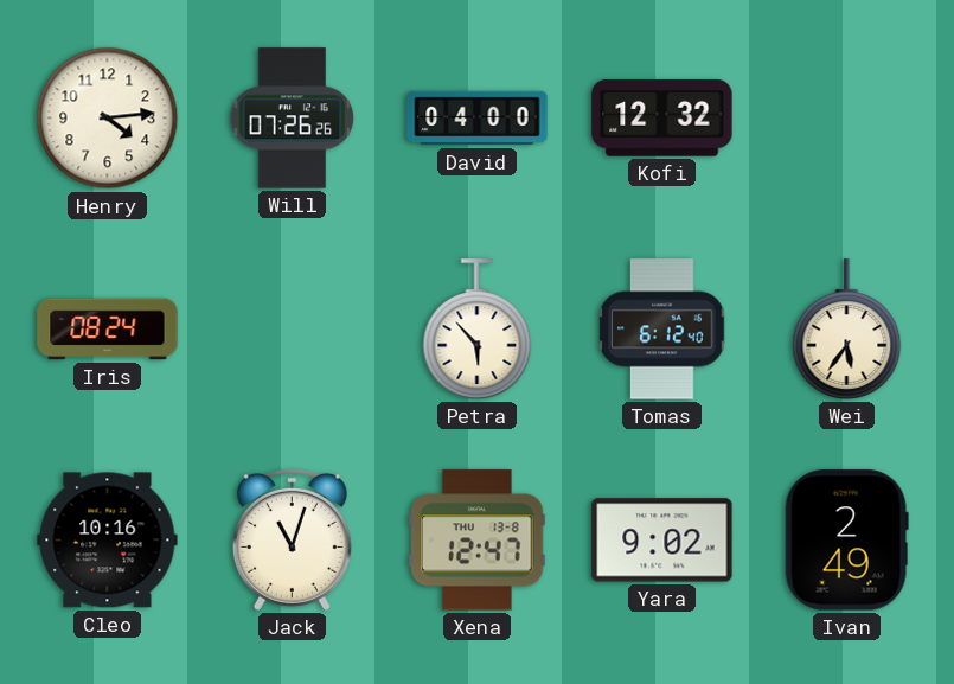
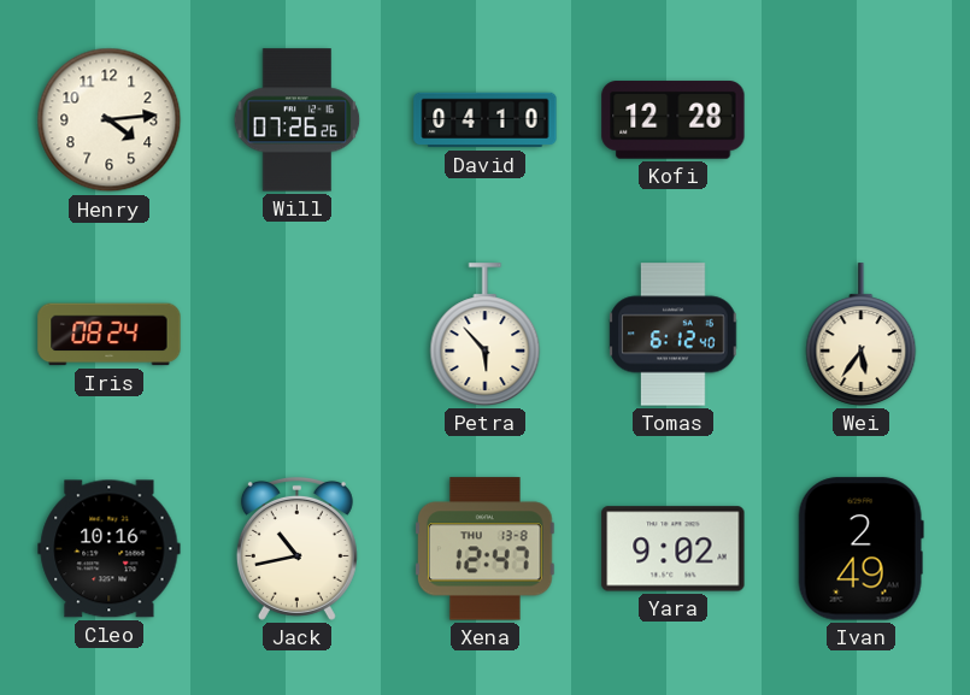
David: 04:00 -> 04:10
Kofi: 12:32 -> 12:28
Jack: 11:03 -> 10:43
